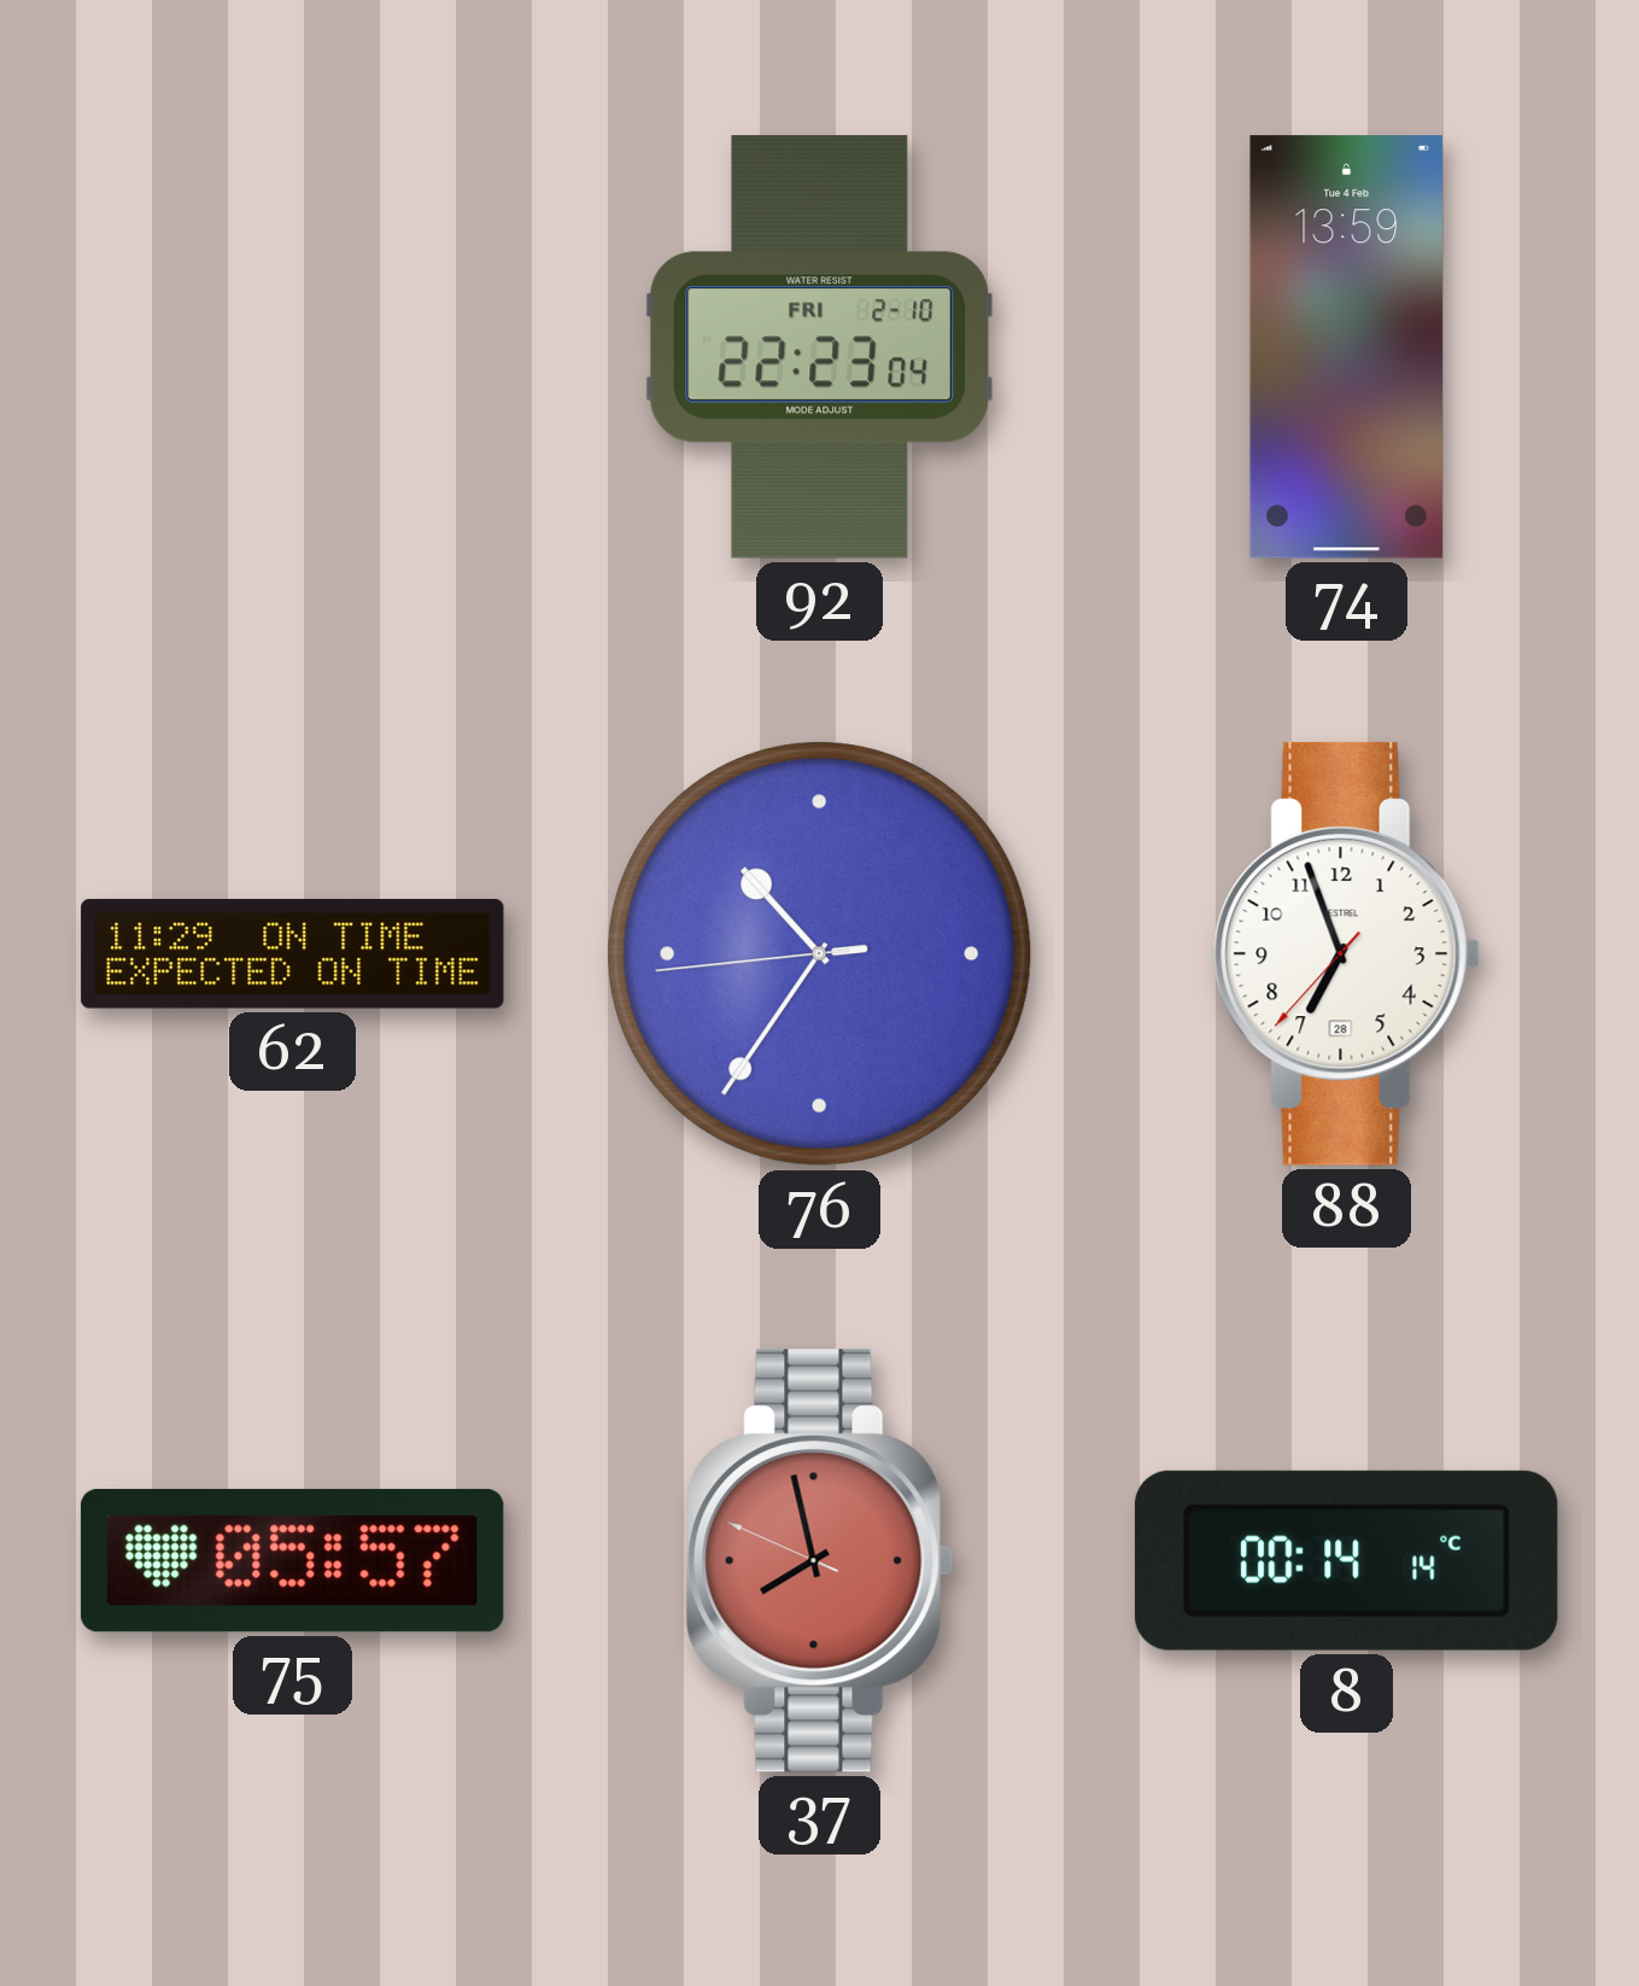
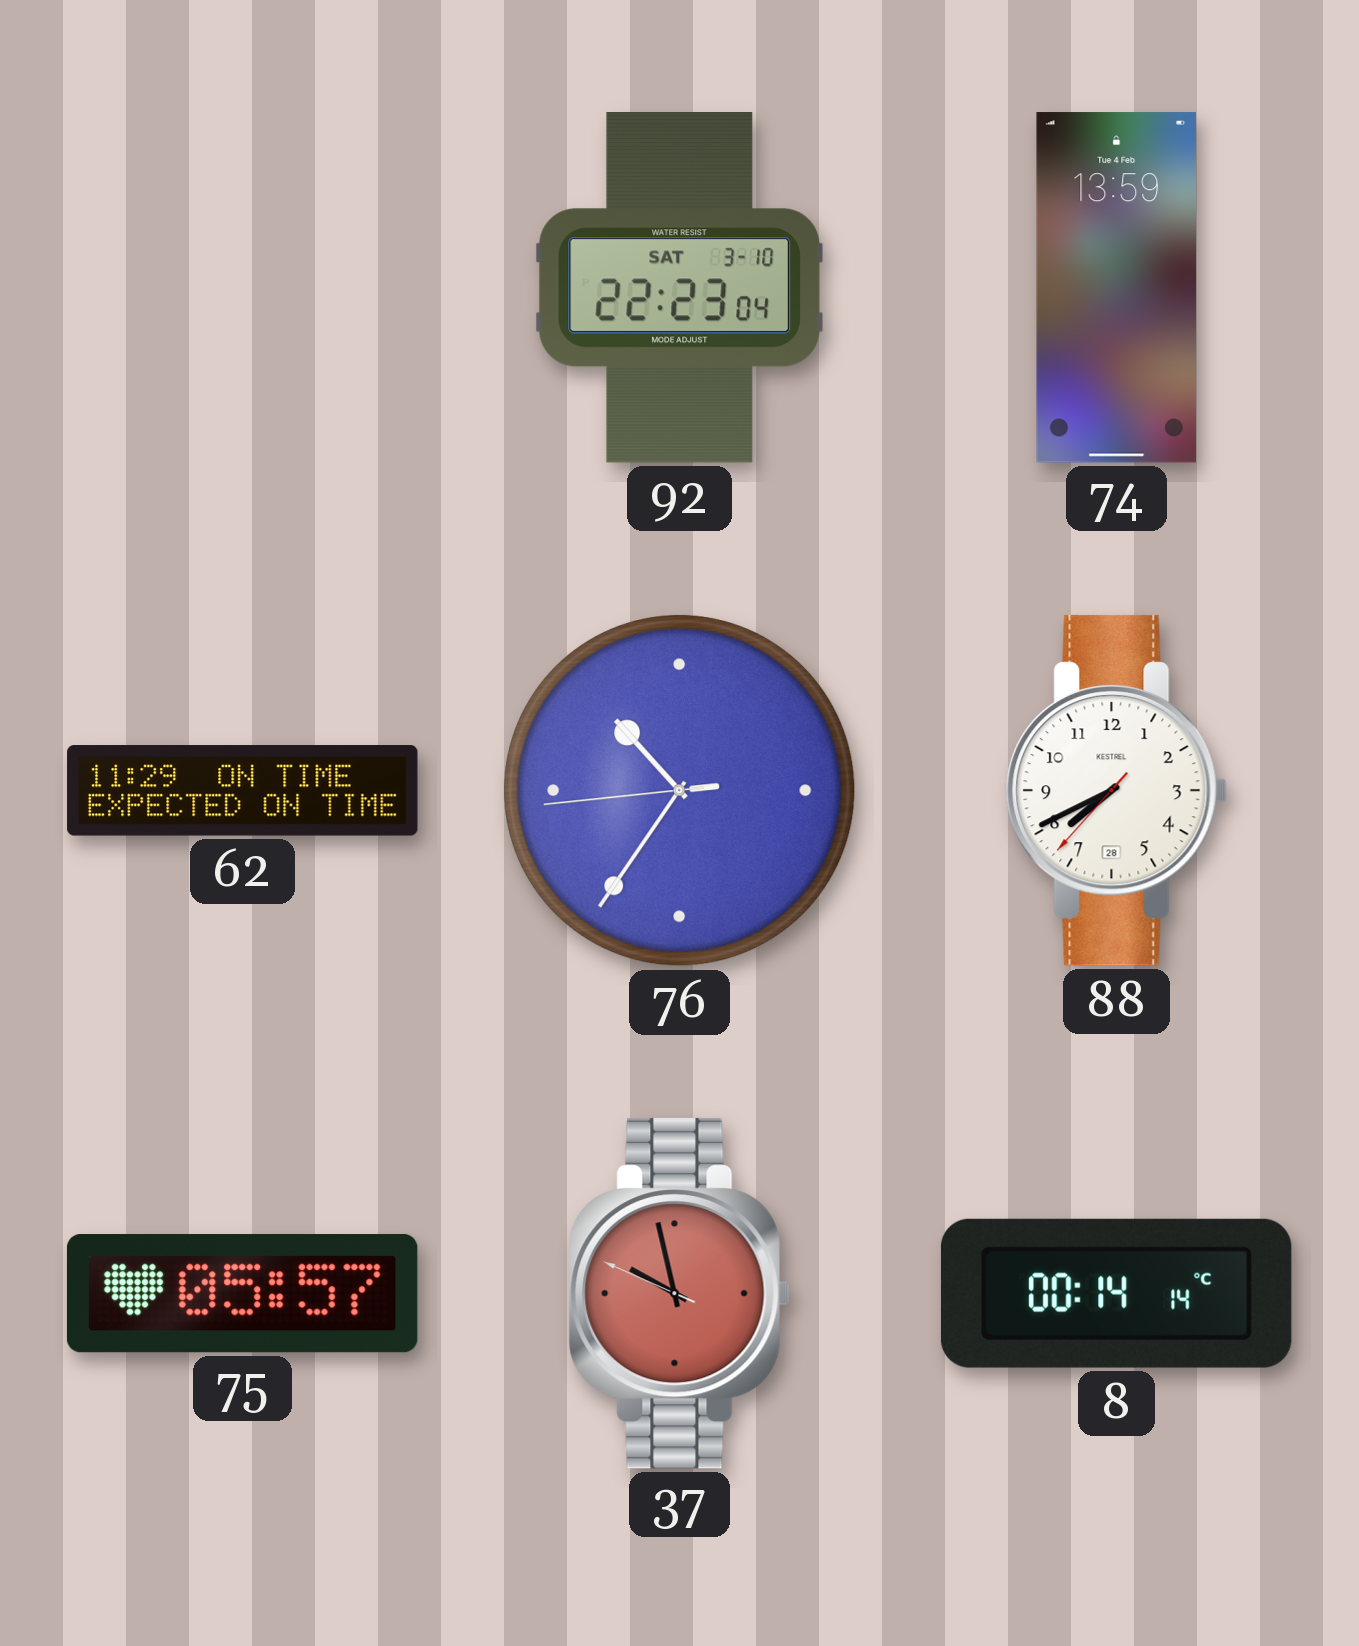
92 date: FRI 2-10 -> SAT 3-10
88: 6:56 -> 7:40
37: 7:57 -> 9:57
